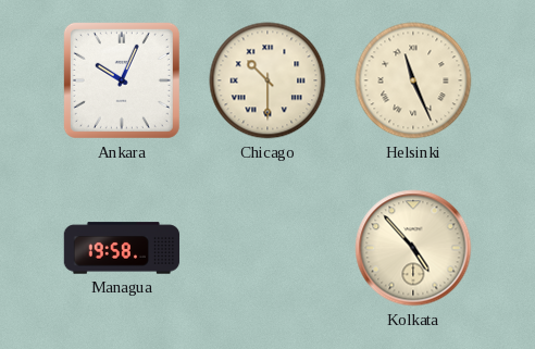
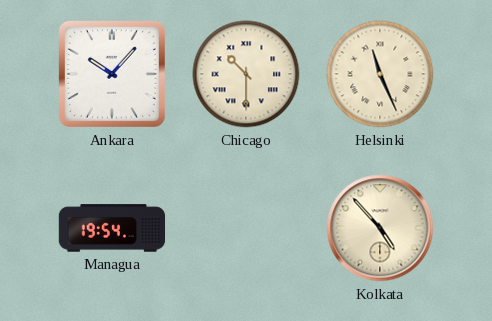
Ankara: 10:04 -> 10:07
Managua: 19:58 -> 19:54
